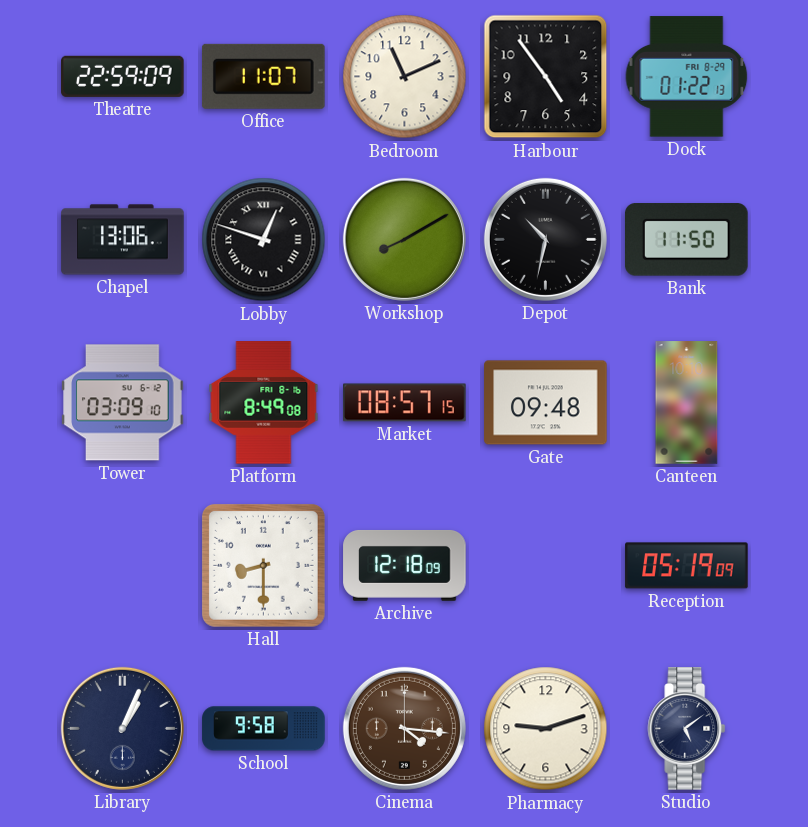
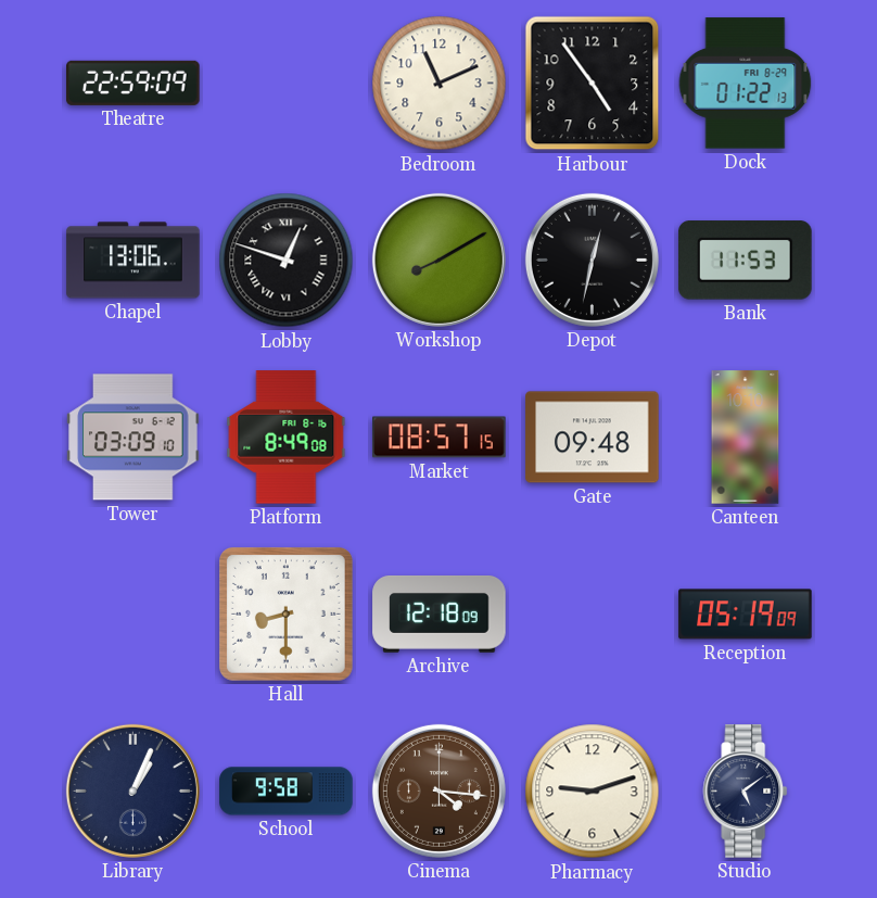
Office: 11:07 -> none
Depot: 10:32 -> 12:32
Bank: 11:50 -> 11:53
